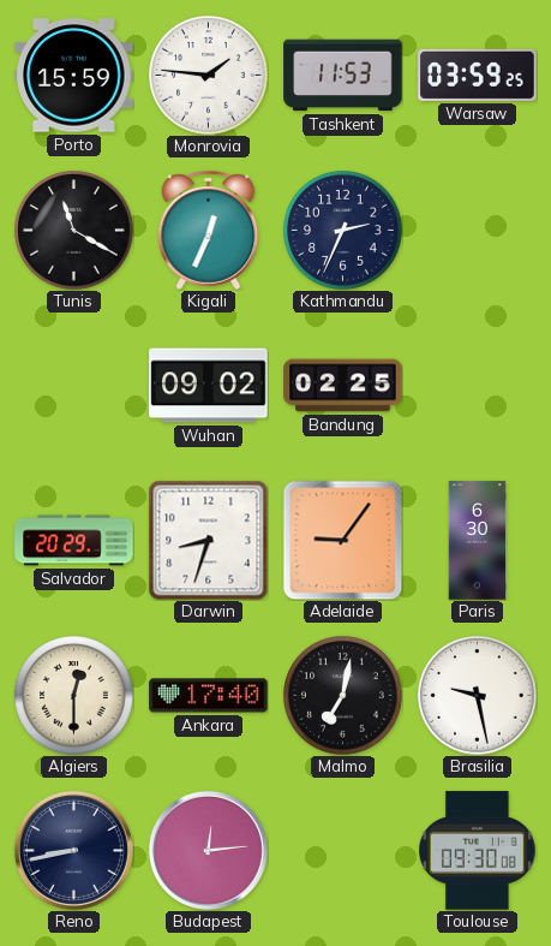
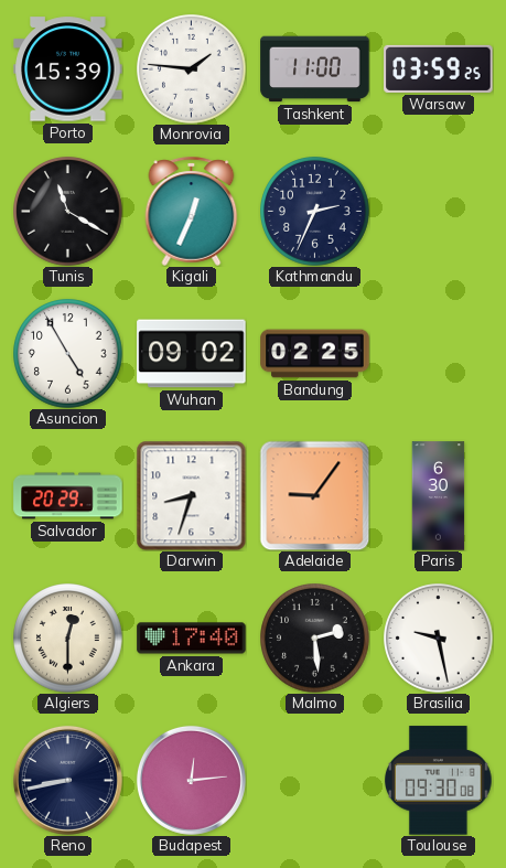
Porto: 15:59 -> 15:39
Tashkent: 11:53 -> 11:00
Asuncion: none -> 4:55
Malmo: 7:02 -> 2:29
